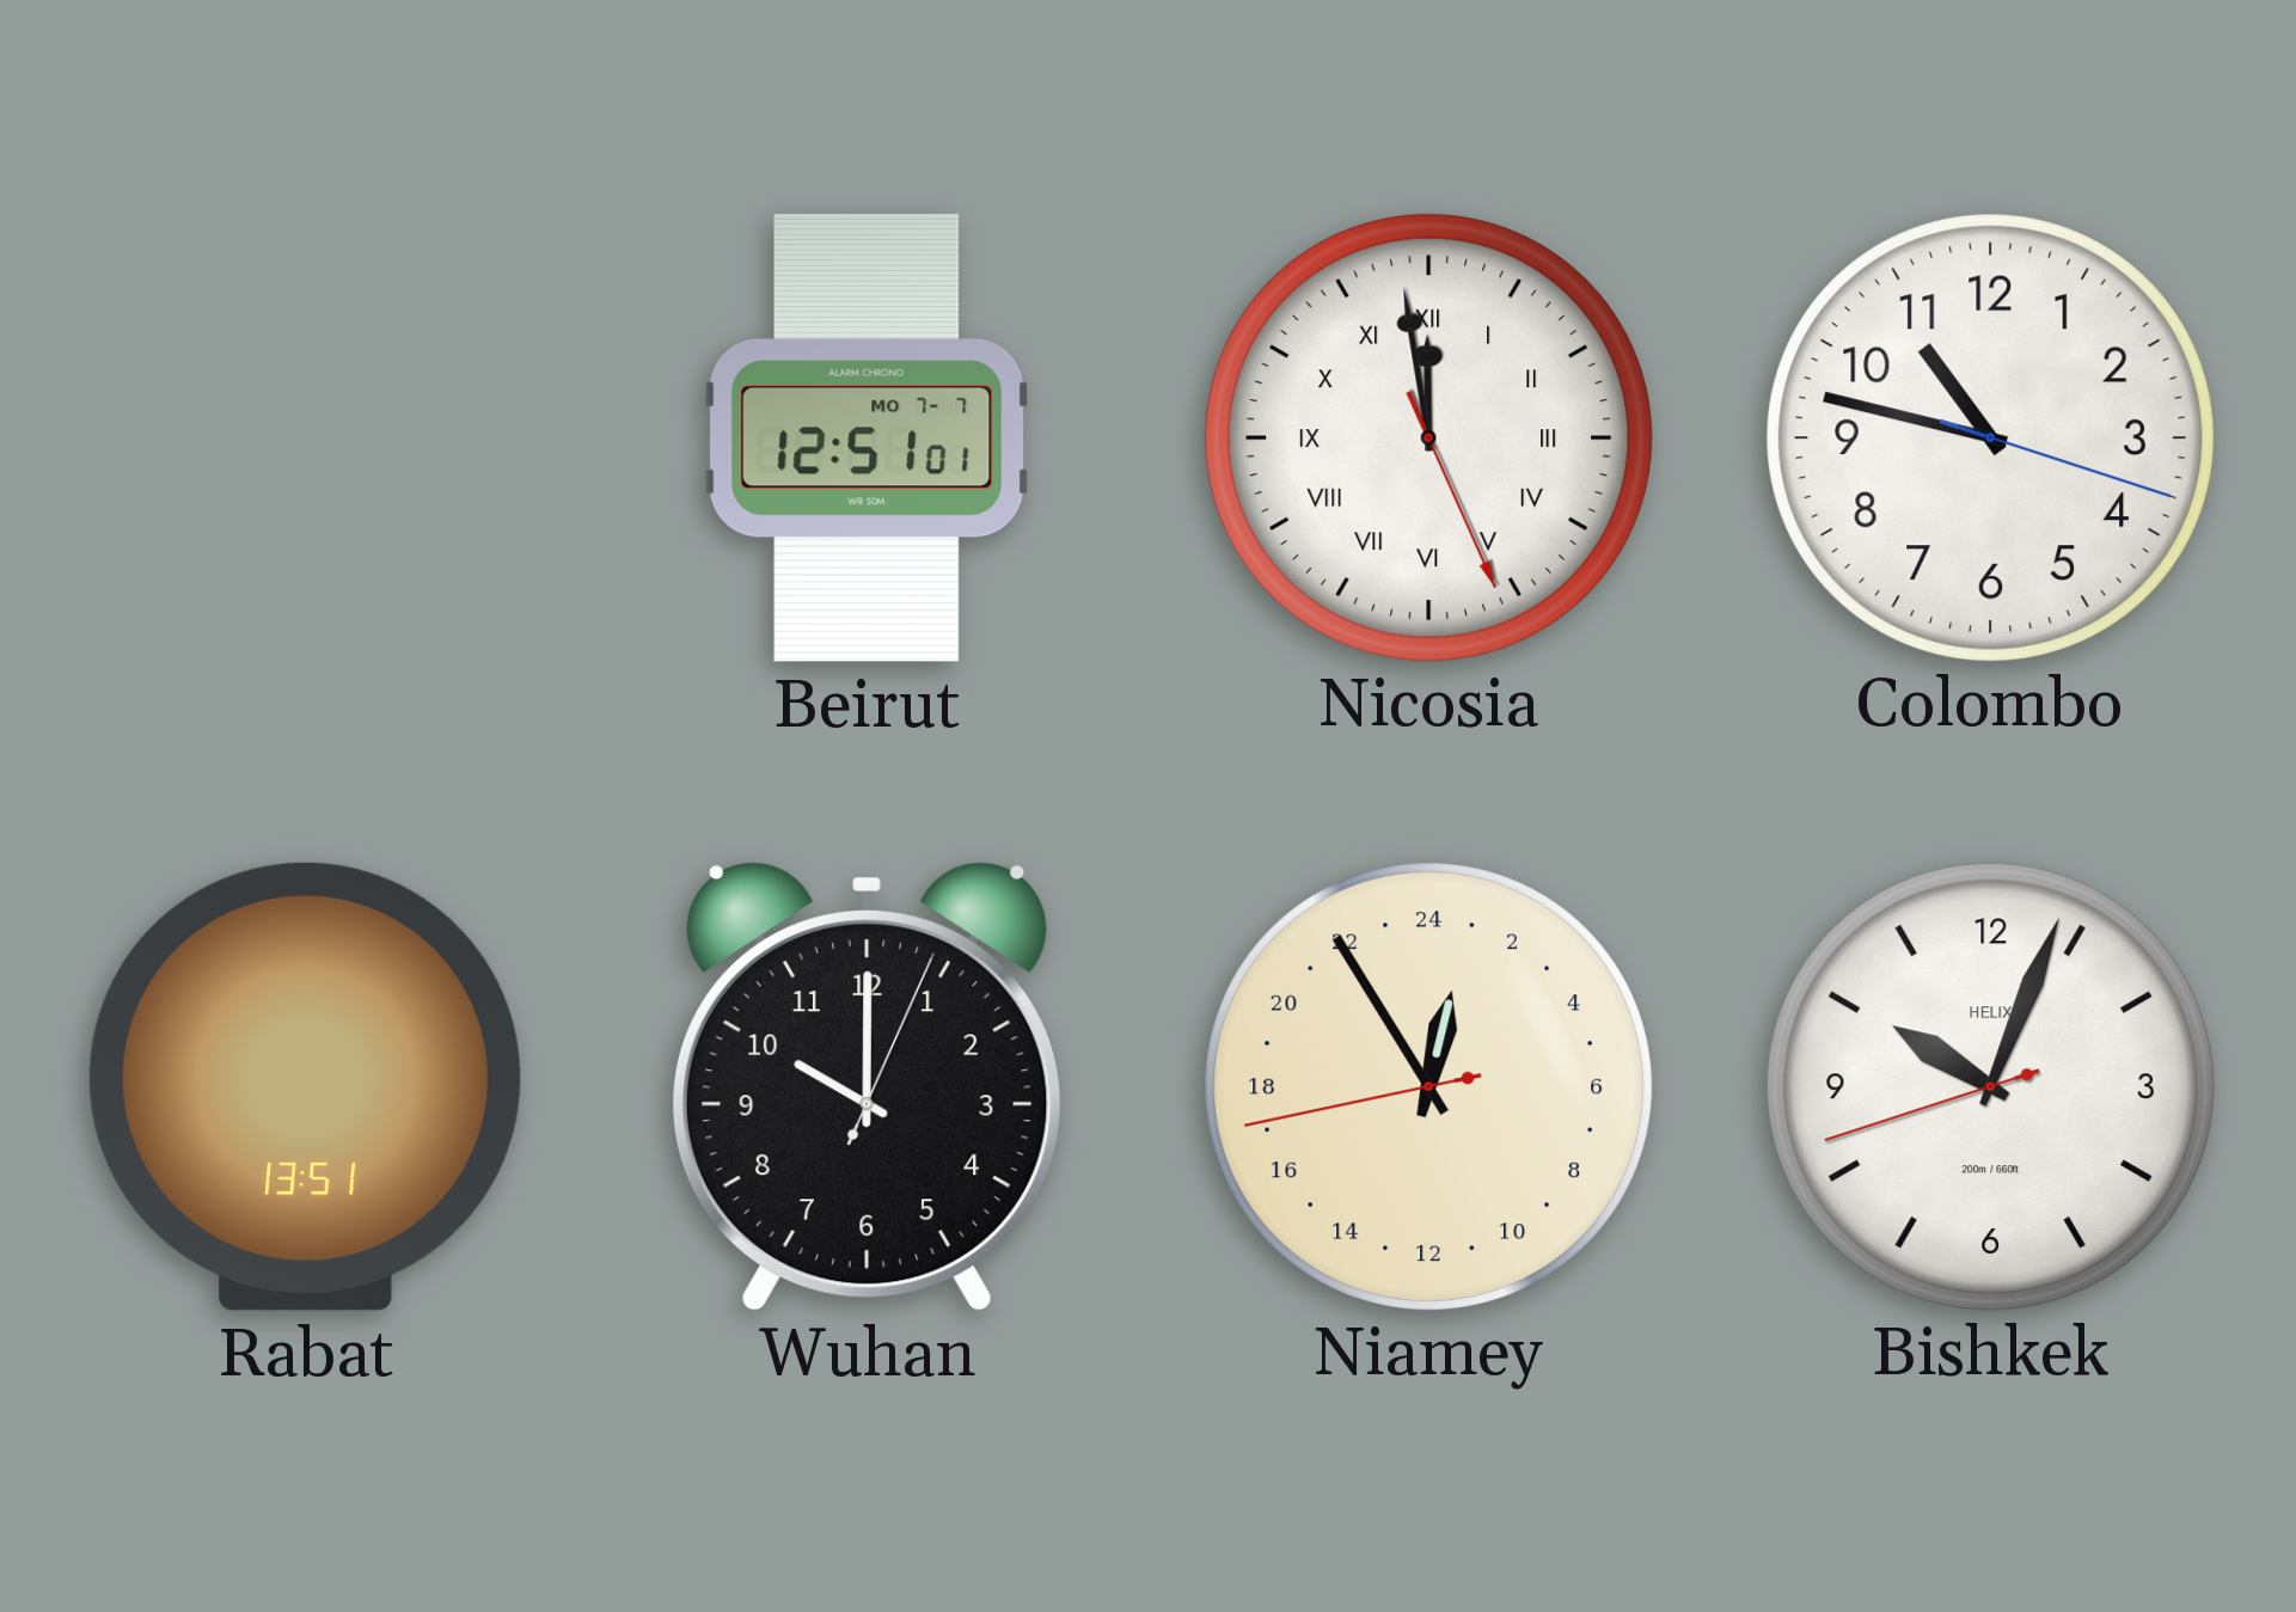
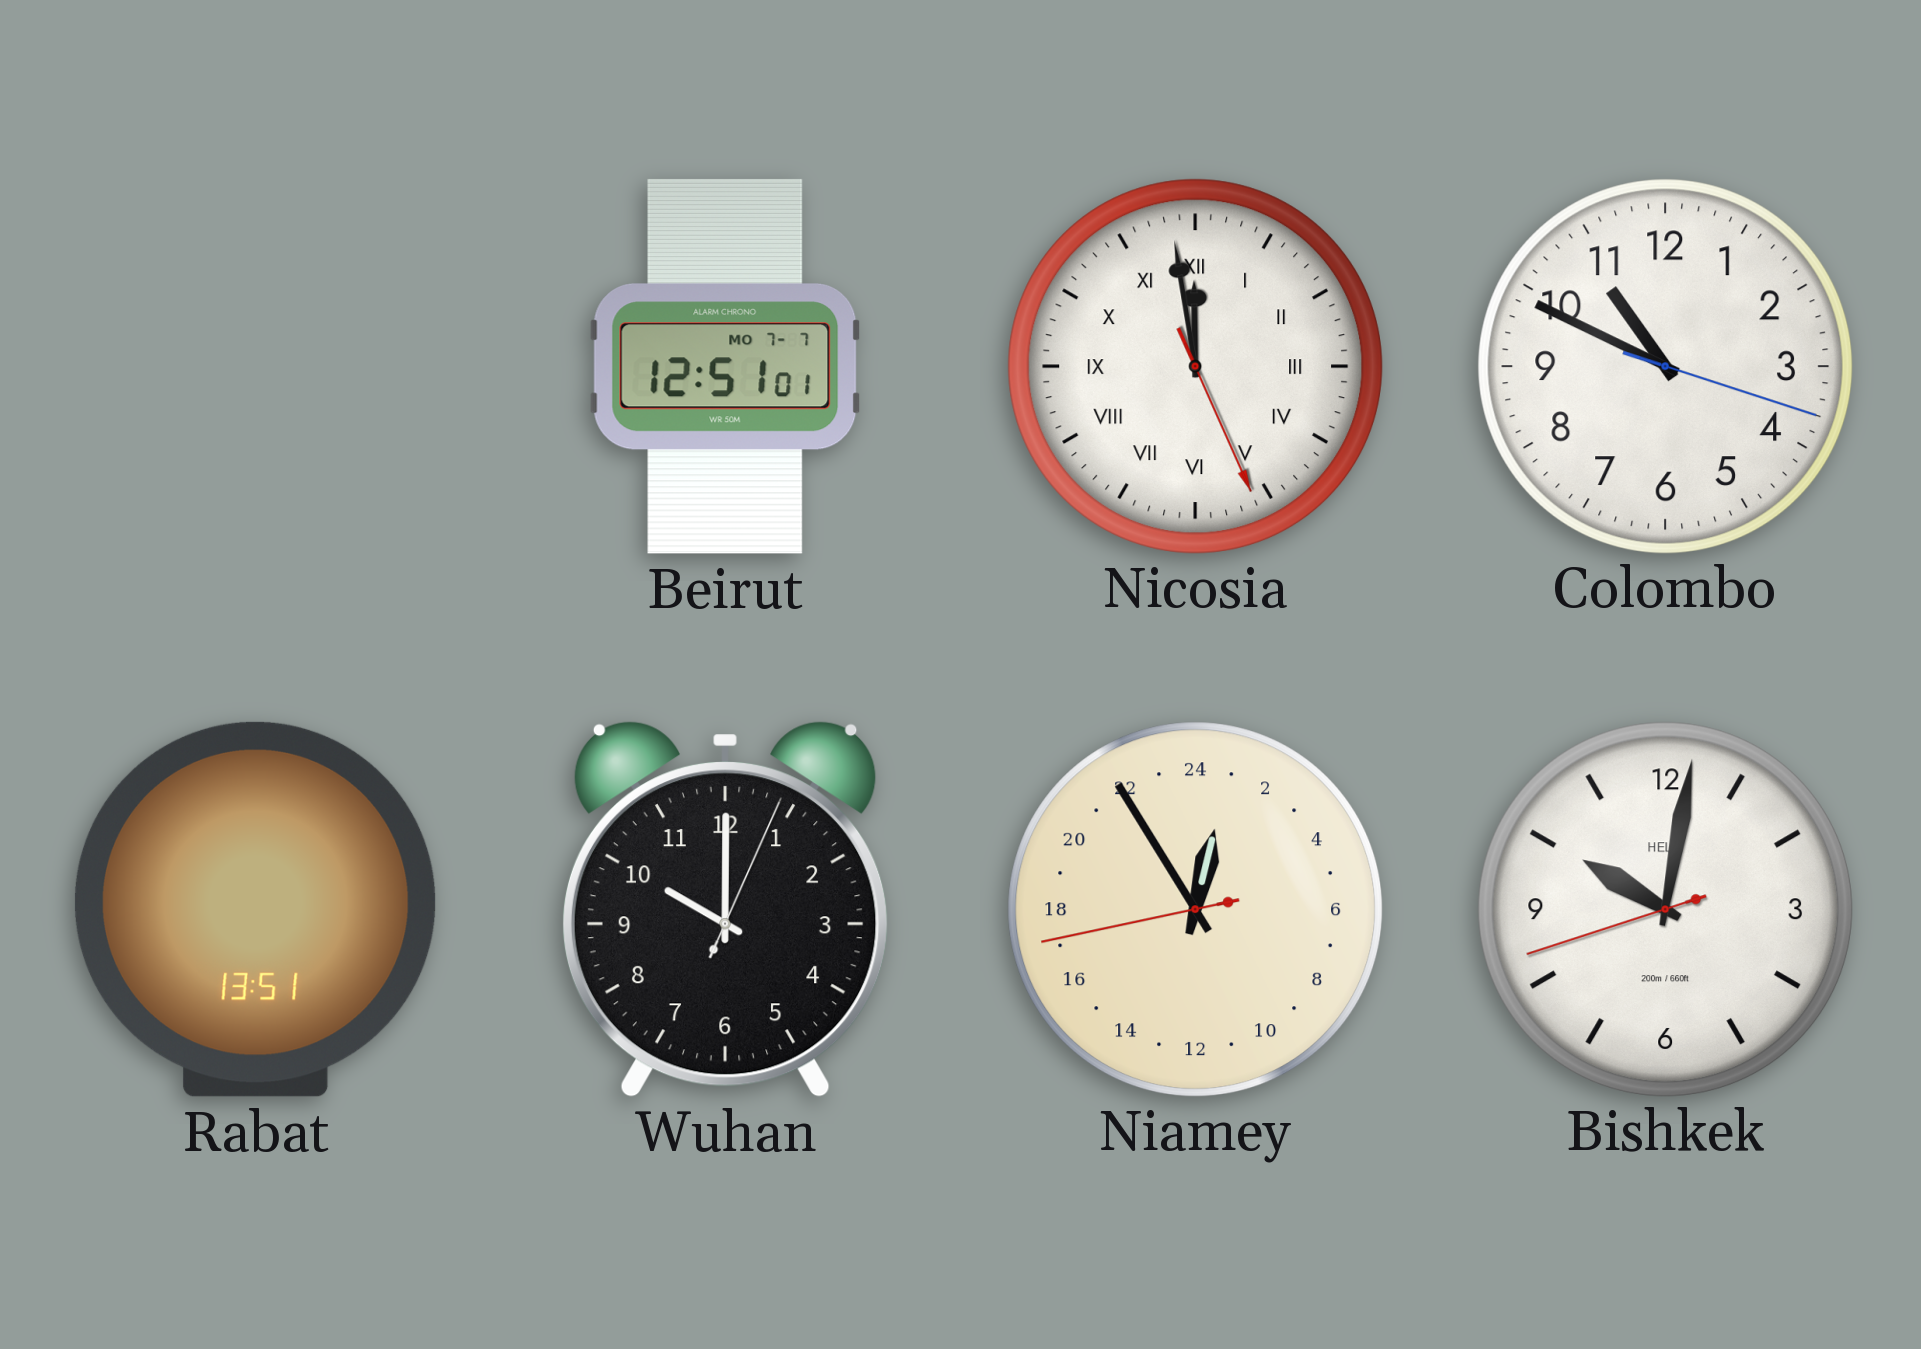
Colombo: 10:47 -> 10:49
Bishkek: 10:03 -> 10:01
